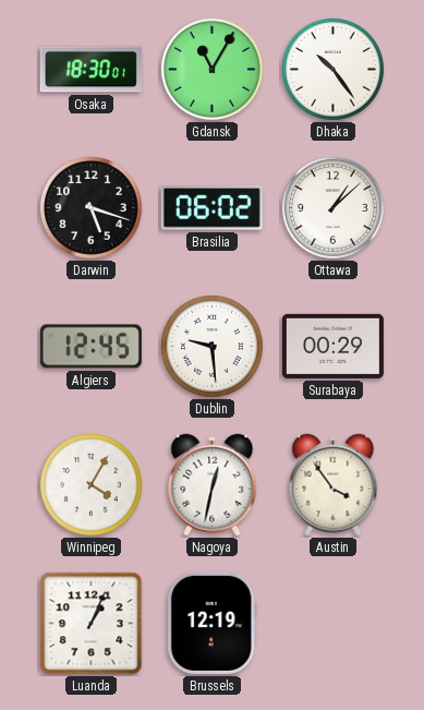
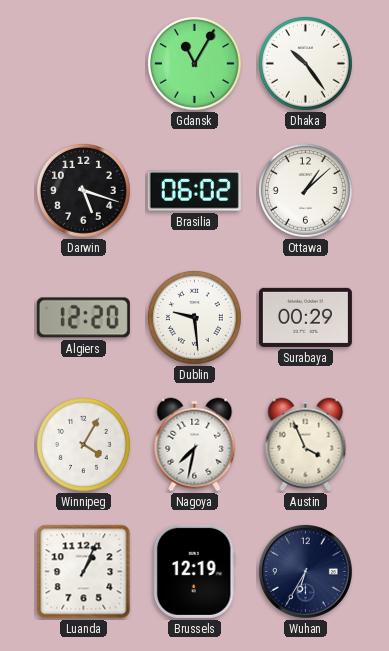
Osaka: 18:30 -> none
Algiers: 12:45 -> 12:20
Nagoya: 12:32 -> 7:32
Austin: 3:54 -> 3:56
Wuhan: none -> 6:35
